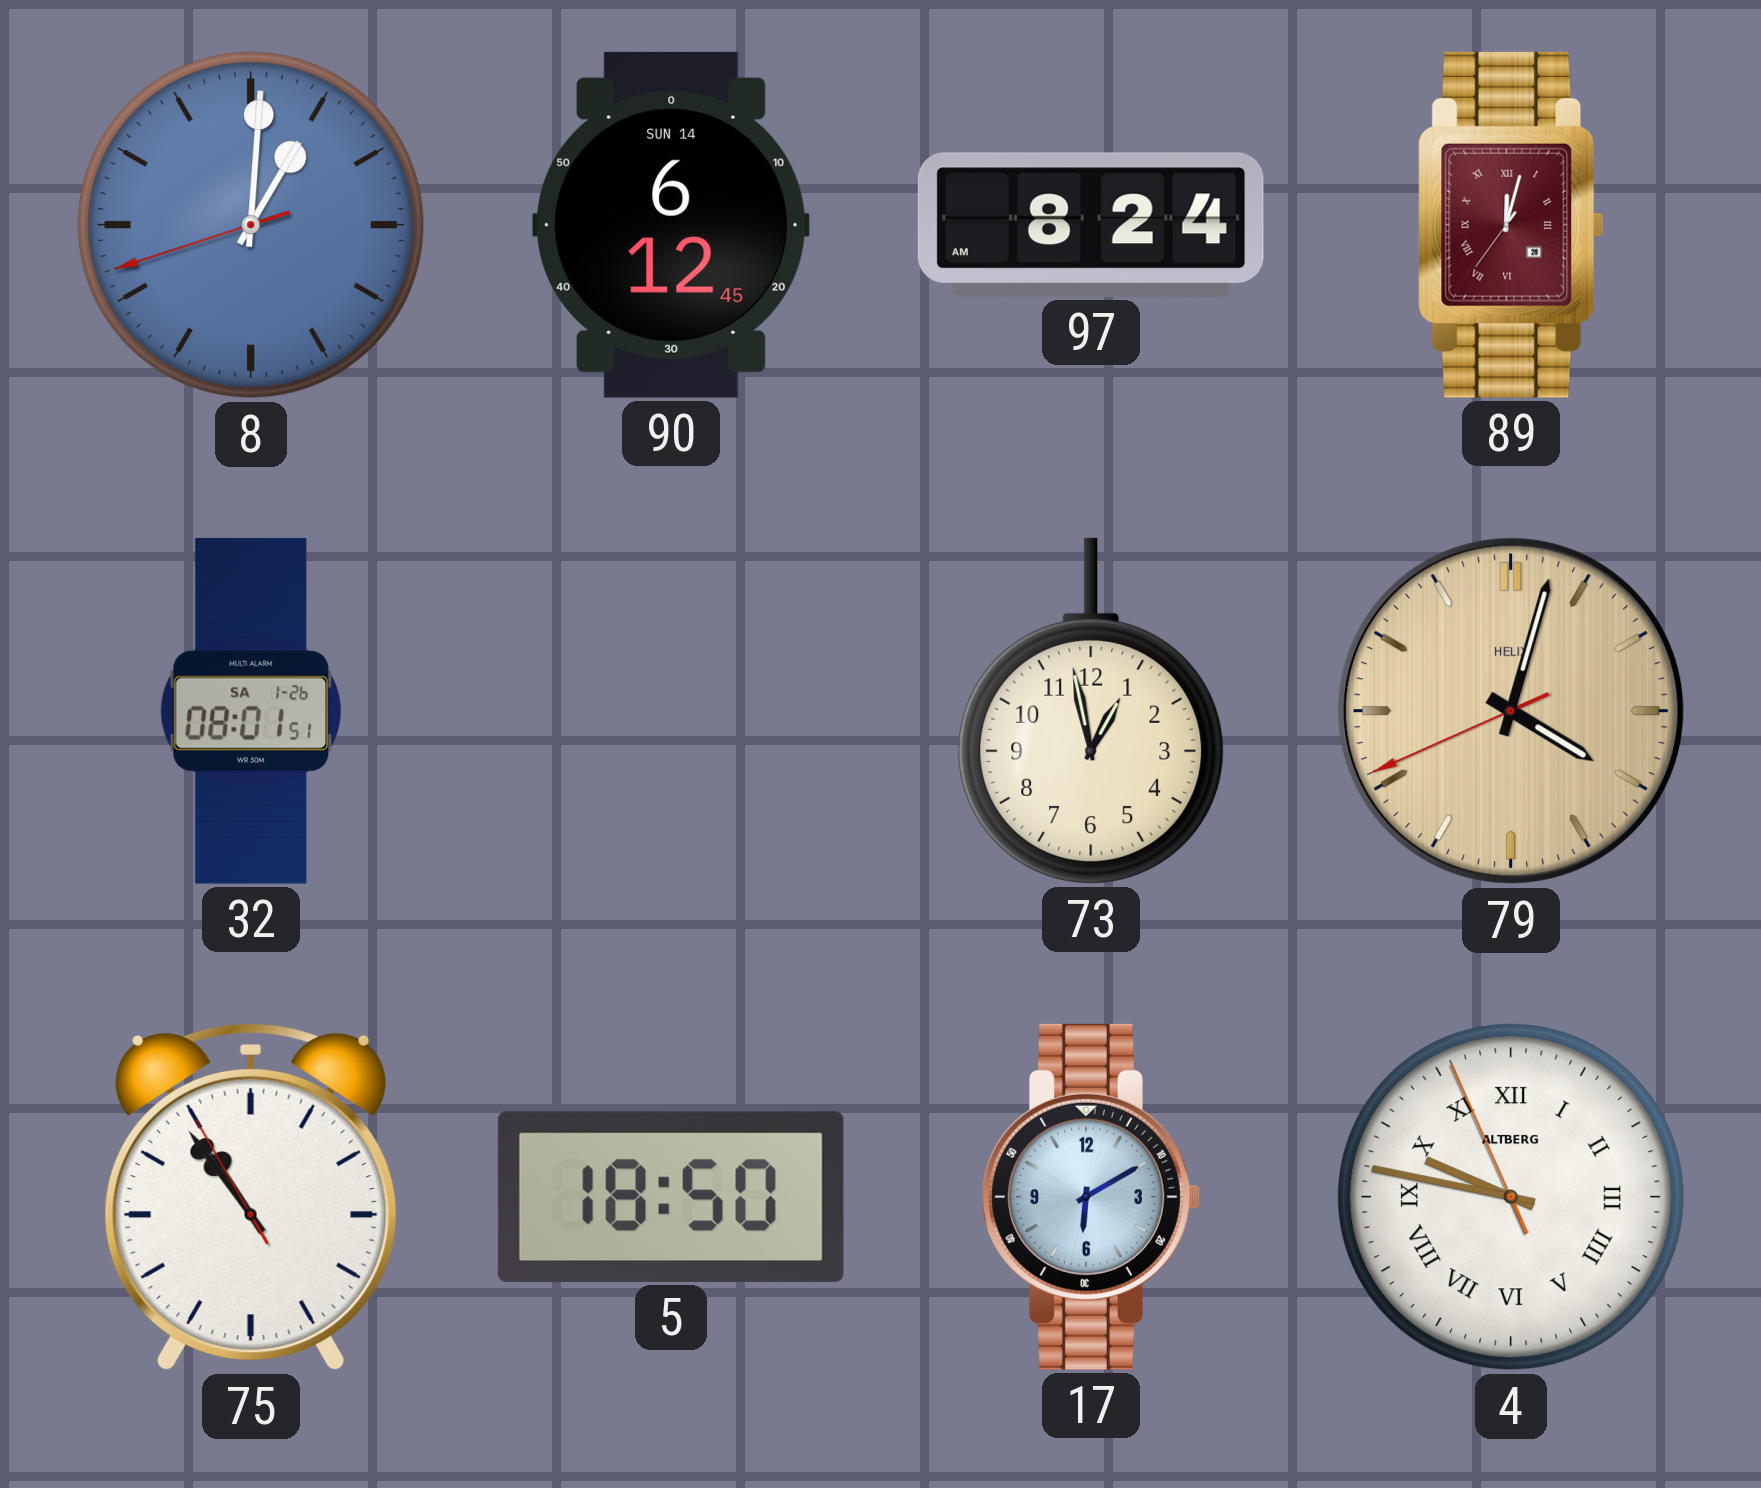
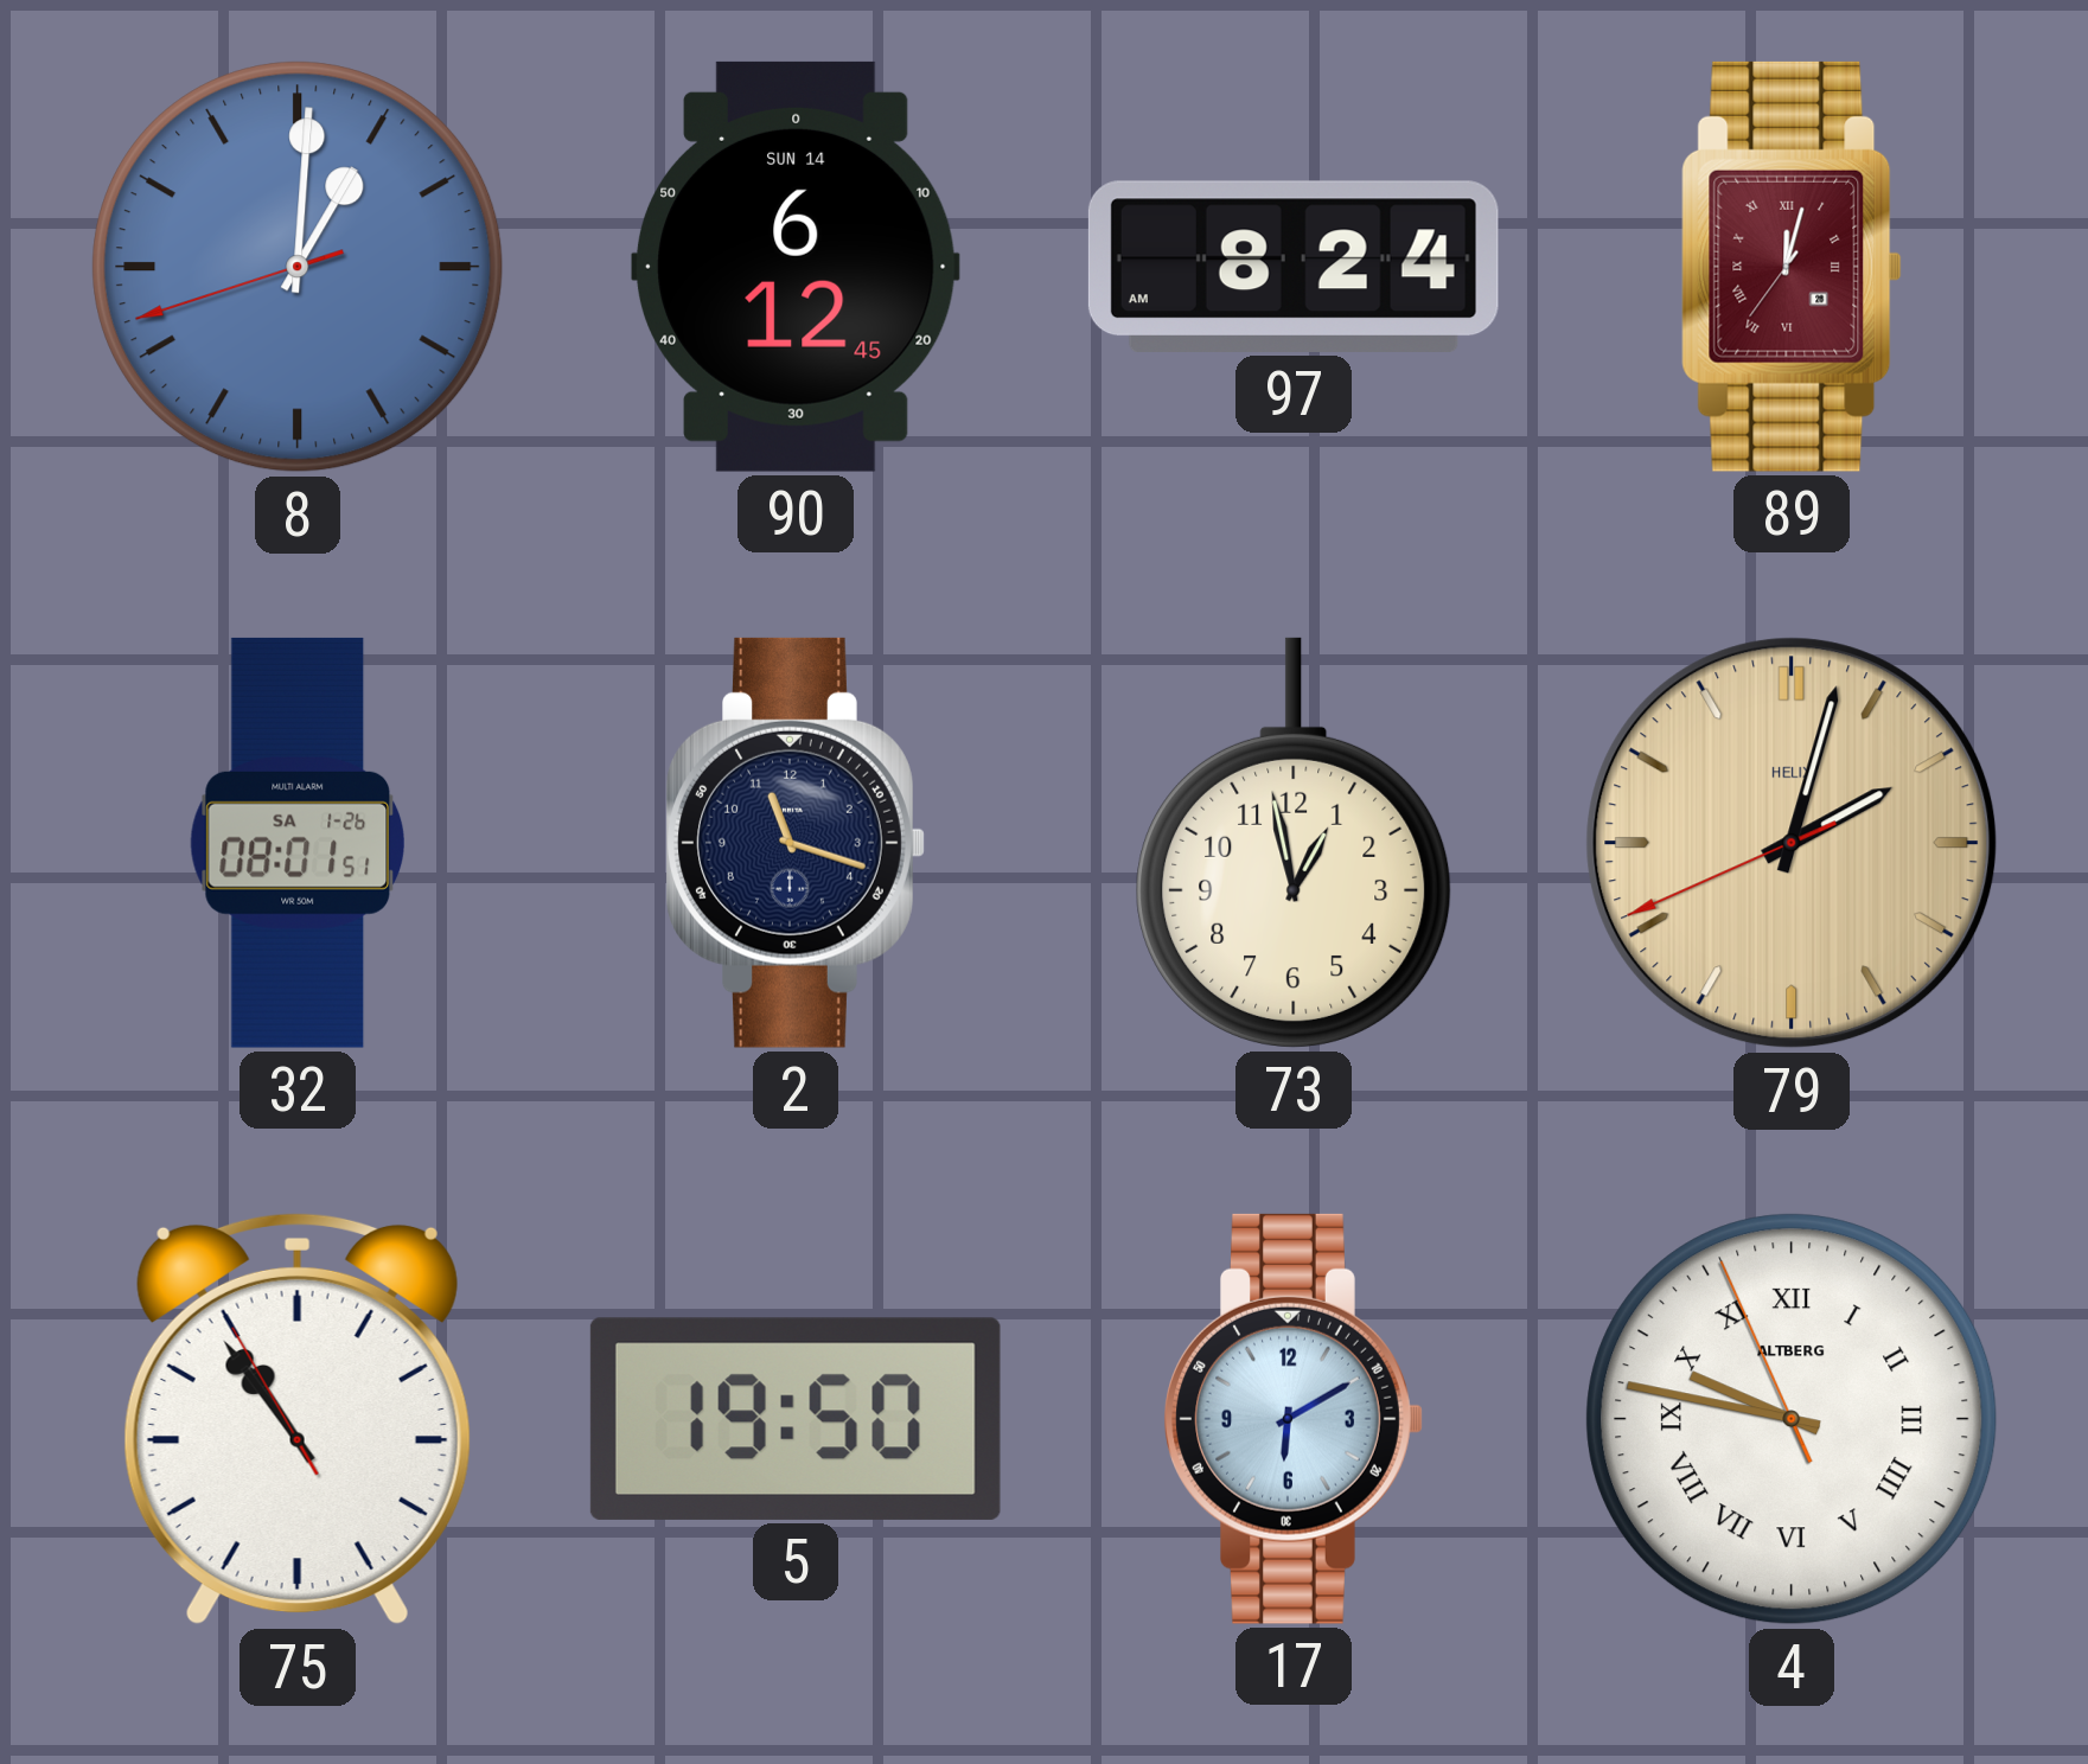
2: none -> 11:18
79: 4:02 -> 2:02
5: 18:50 -> 19:50
